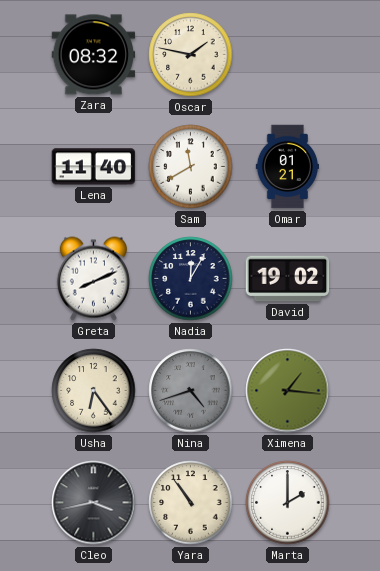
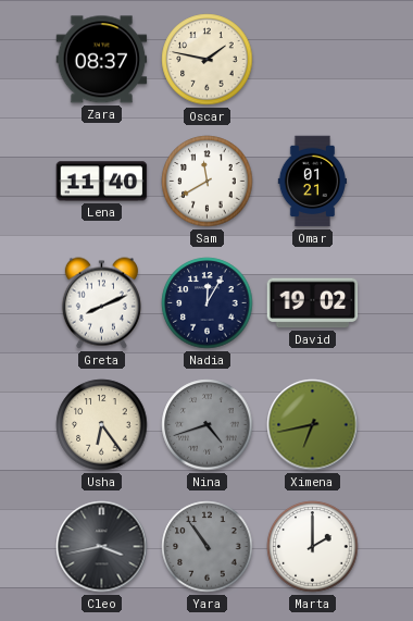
Zara: 08:32 -> 08:37
Ximena: 1:16 -> 6:43
Yara dial: cream -> grey
